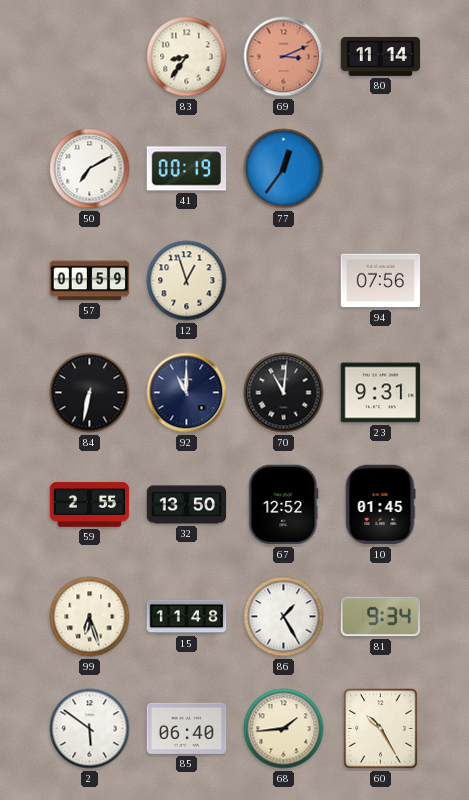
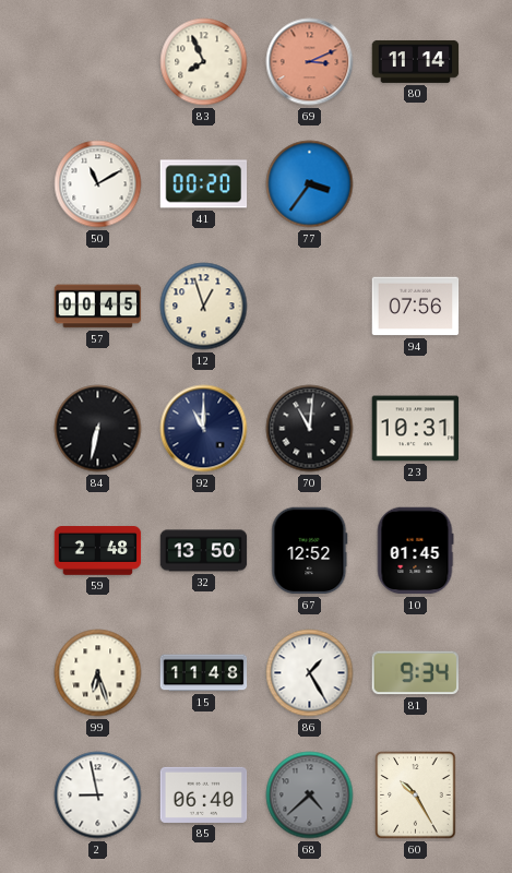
83: 8:36 -> 7:56
50: 7:10 -> 11:10
41: 00:19 -> 00:20
77: 12:36 -> 3:36
57: 00:59 -> 00:45
23: 9:31 -> 10:31
59: 2:55 -> 2:48
2: 5:51 -> 8:58
68: 1:44 -> 4:38
68 dial: cream -> grey
